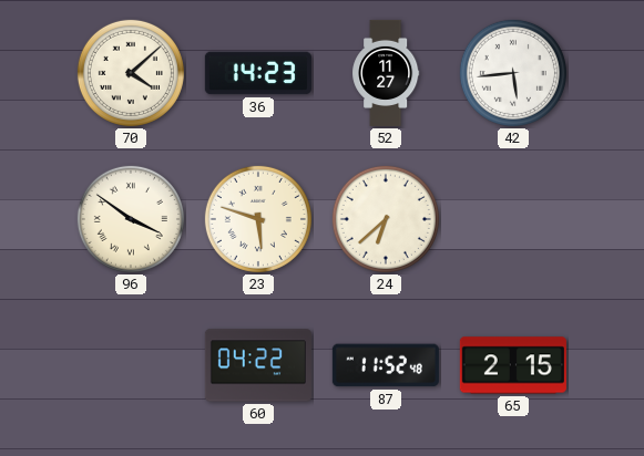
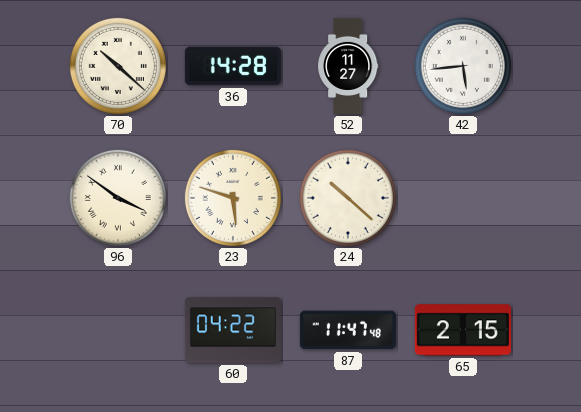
70: 4:08 -> 10:22
36: 14:23 -> 14:28
24: 6:38 -> 10:22
87: 11:52 -> 11:47
